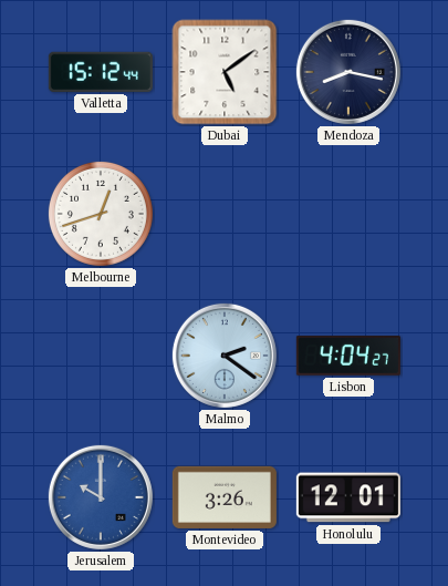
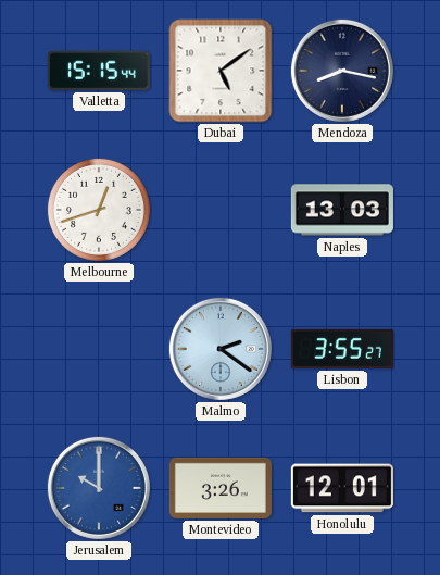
Valletta: 15:12 -> 15:15
Naples: none -> 13:03
Lisbon: 4:04 -> 3:55
